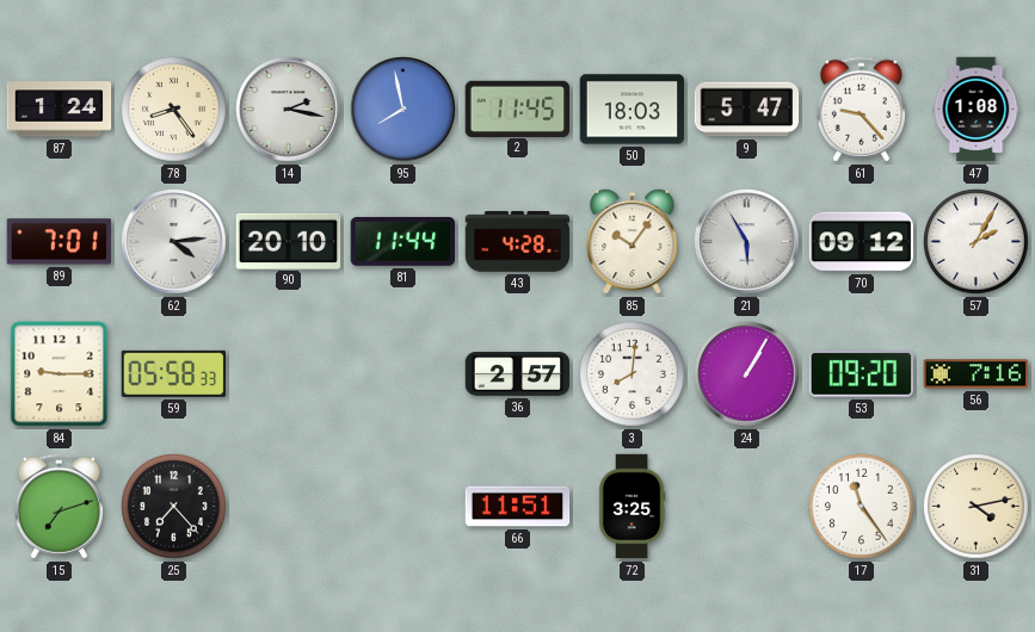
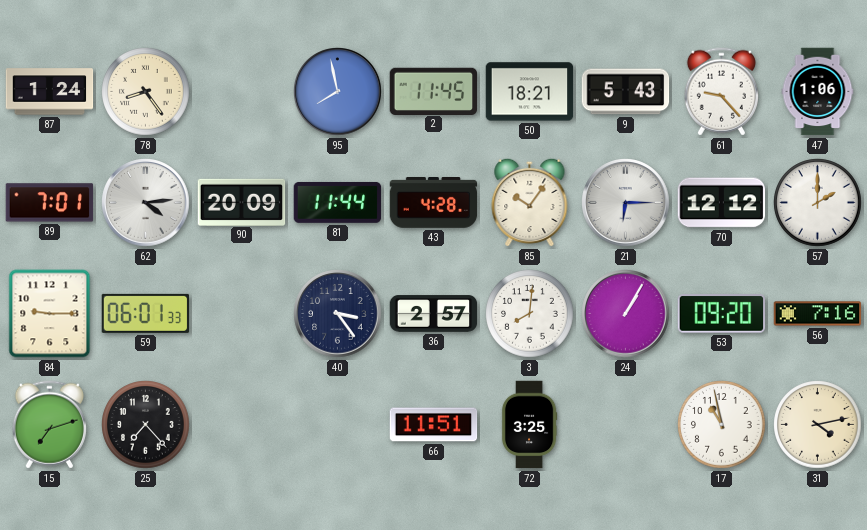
14: 2:17 -> none
50: 18:03 -> 18:21
9: 5:47 -> 5:43
47: 1:08 -> 1:06
90: 20:10 -> 20:09
21: 5:55 -> 6:15
70: 09:12 -> 12:12
57: 2:05 -> 2:00
59: 05:58 -> 06:01
40: none -> 3:24
17: 11:24 -> 10:58
